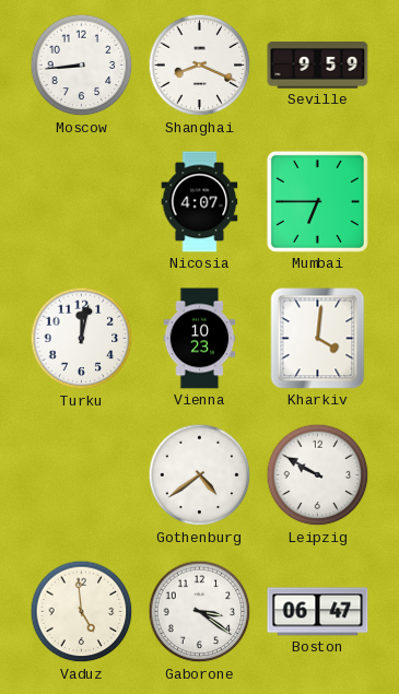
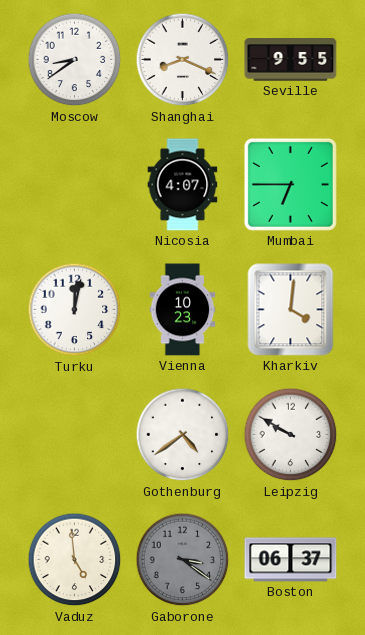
Moscow: 8:44 -> 8:39
Seville: 9:59 -> 9:55
Gaborone dial: white -> grey
Boston: 06:47 -> 06:37
